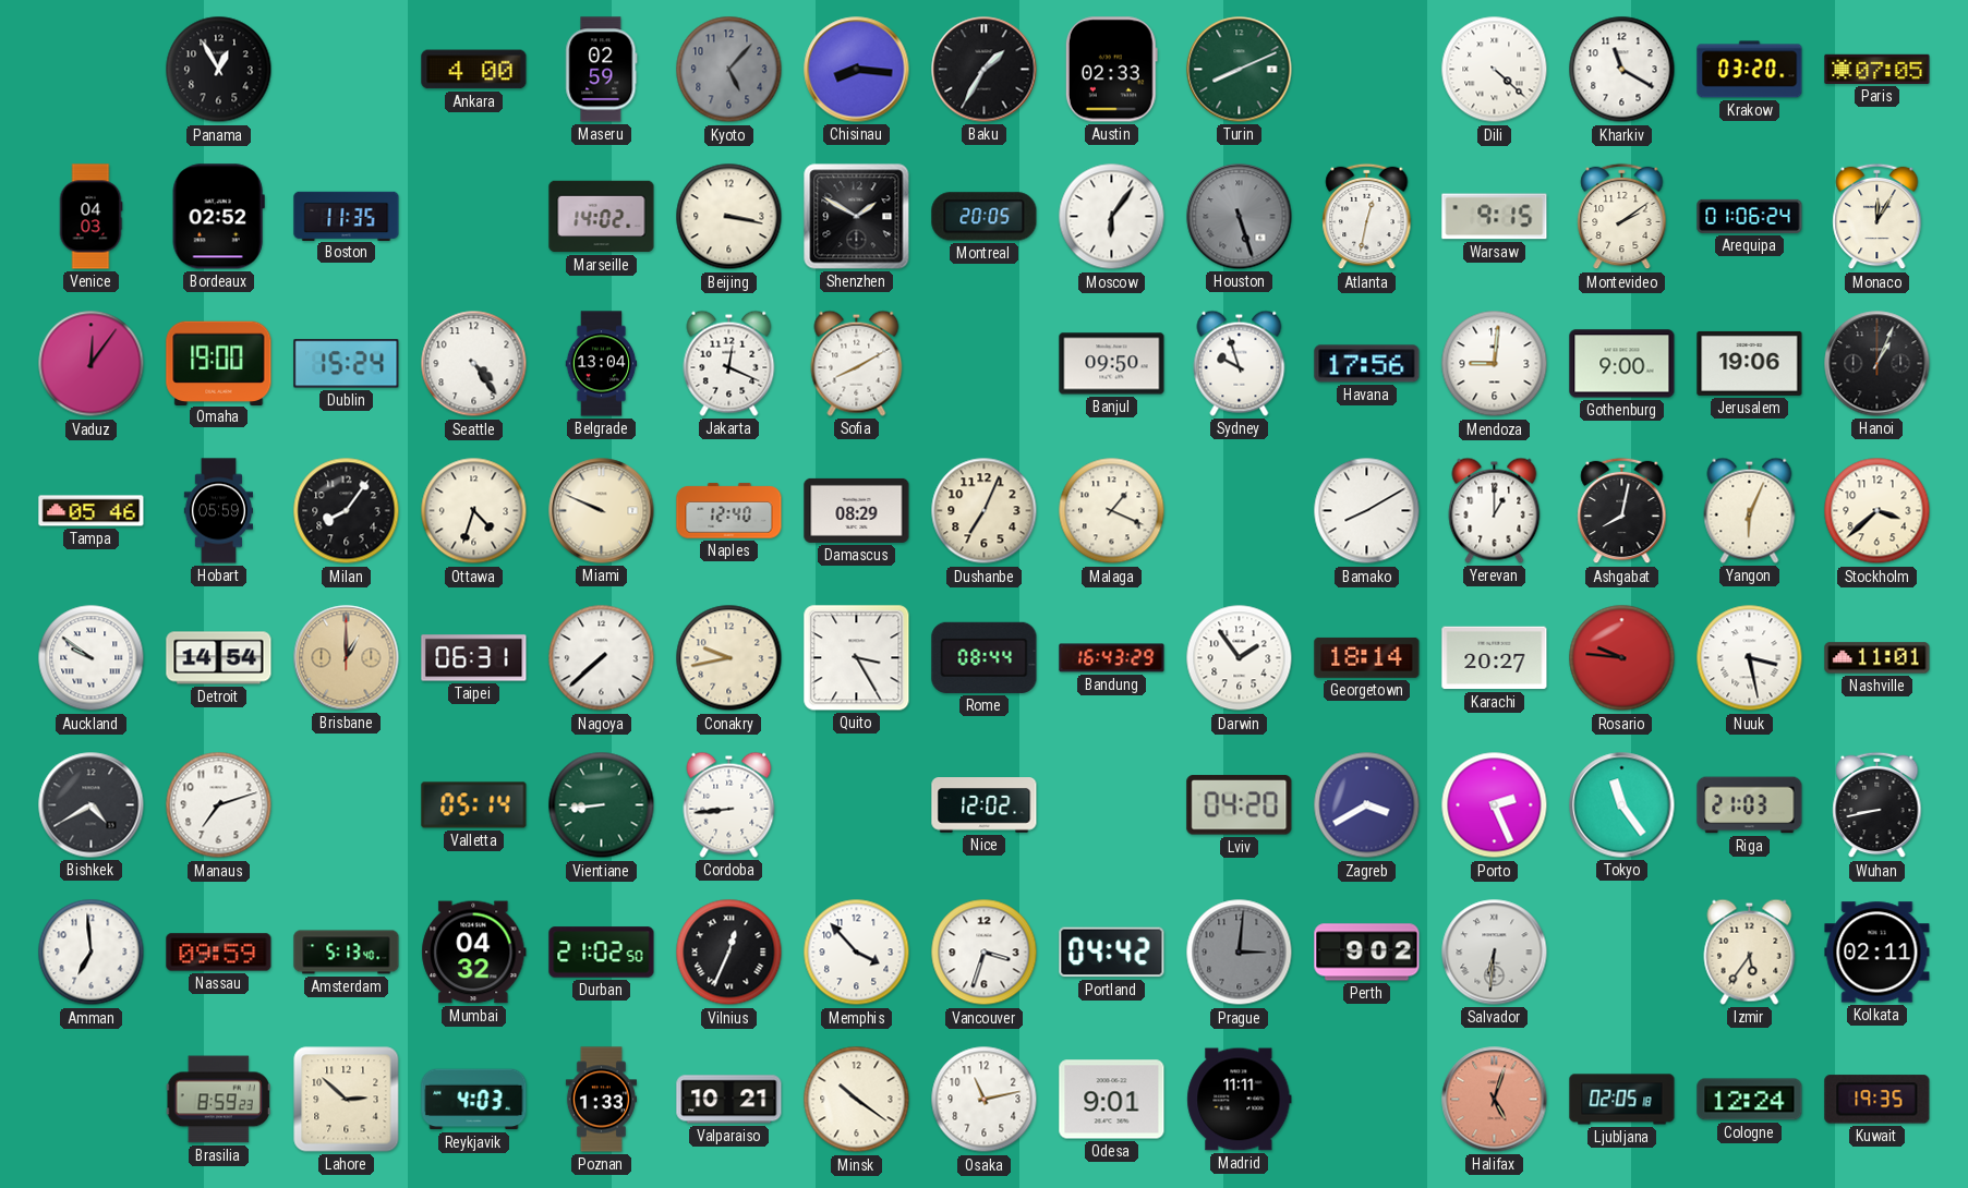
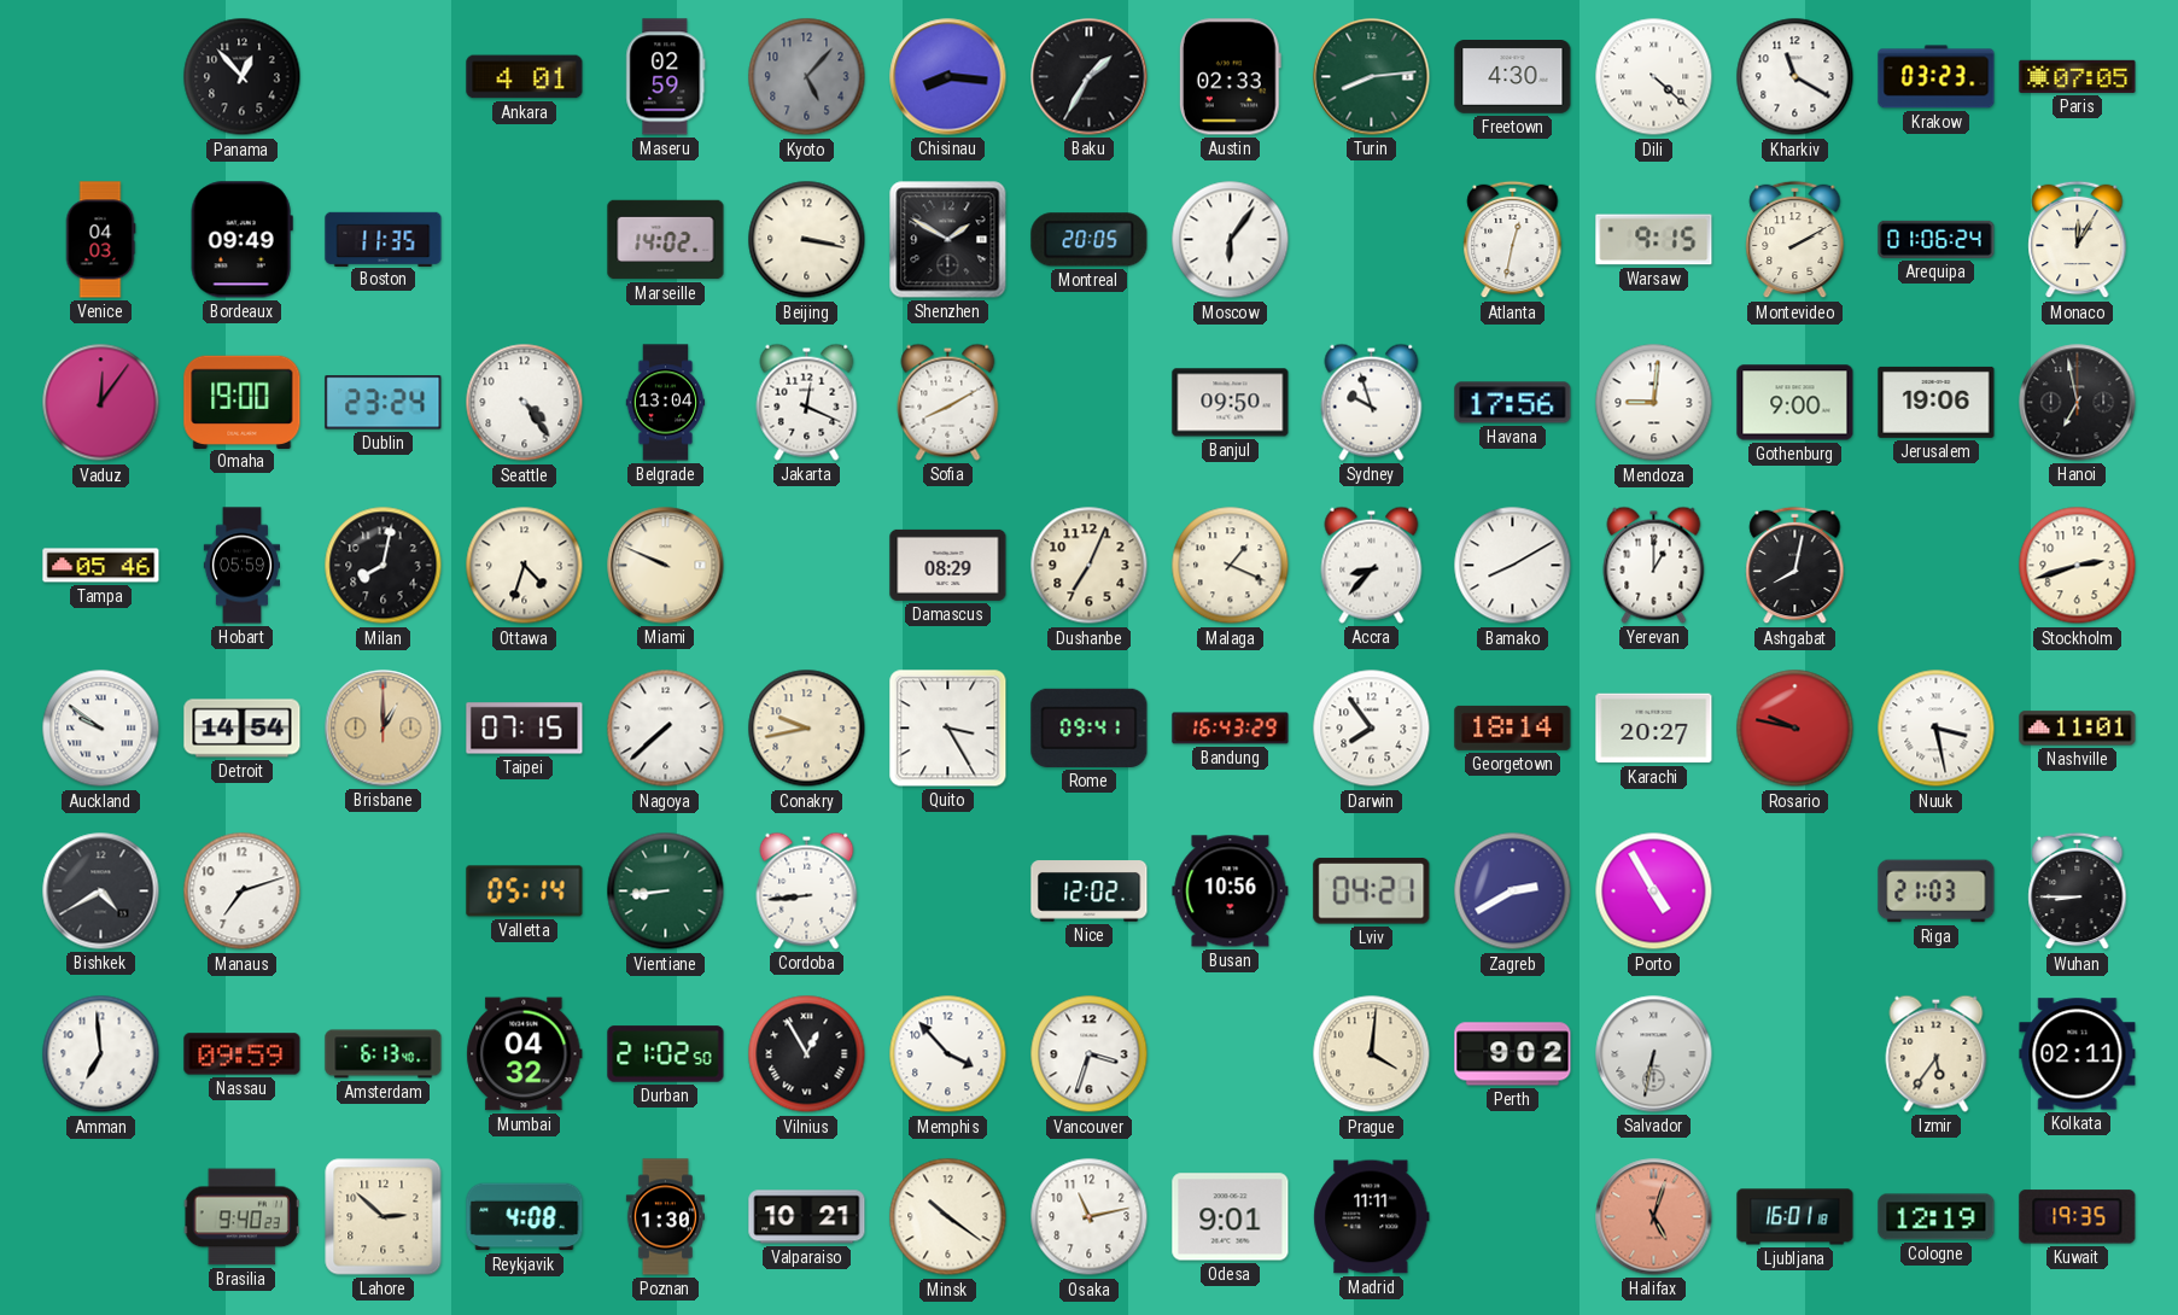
Panama: 12:55 -> 12:53
Ankara: 4:00 -> 4:01
Turin: 8:11 -> 8:14
Freetown: none -> 4:30
Krakow: 03:20 -> 03:23
Bordeaux: 02:52 -> 09:49
Houston: 5:27 -> none
Montevideo: 2:09 -> 2:10
Dublin: 15:24 -> 23:24
Hanoi: 1:04 -> 6:58
Milan: 8:06 -> 8:02
Naples: 12:40 -> none
Accra: none -> 8:37
Yangon: 6:04 -> none
Stockholm: 3:38 -> 2:42
Taipei: 06:31 -> 07:15
Rome: 08:44 -> 09:41
Darwin: 1:54 -> 7:54
Rosario: 9:46 -> 9:47
Busan: none -> 10:56
Lviv: 04:20 -> 04:21
Zagreb: 3:40 -> 2:40
Porto: 2:26 -> 4:55
Tokyo: 11:24 -> none
Wuhan: 8:43 -> 8:45
Amsterdam: 5:13 -> 6:13
Vilnius: 12:34 -> 12:55
Portland: 04:42 -> none
Prague: 3:01 -> 4:01
Prague dial: grey -> cream
Salvador: 6:31 -> 6:32
Brasilia: 8:59 -> 9:40
Reykjavik: 4:03 -> 4:08
Poznan: 1:33 -> 1:30
Ljubljana: 02:05 -> 16:01
Cologne: 12:24 -> 12:19
